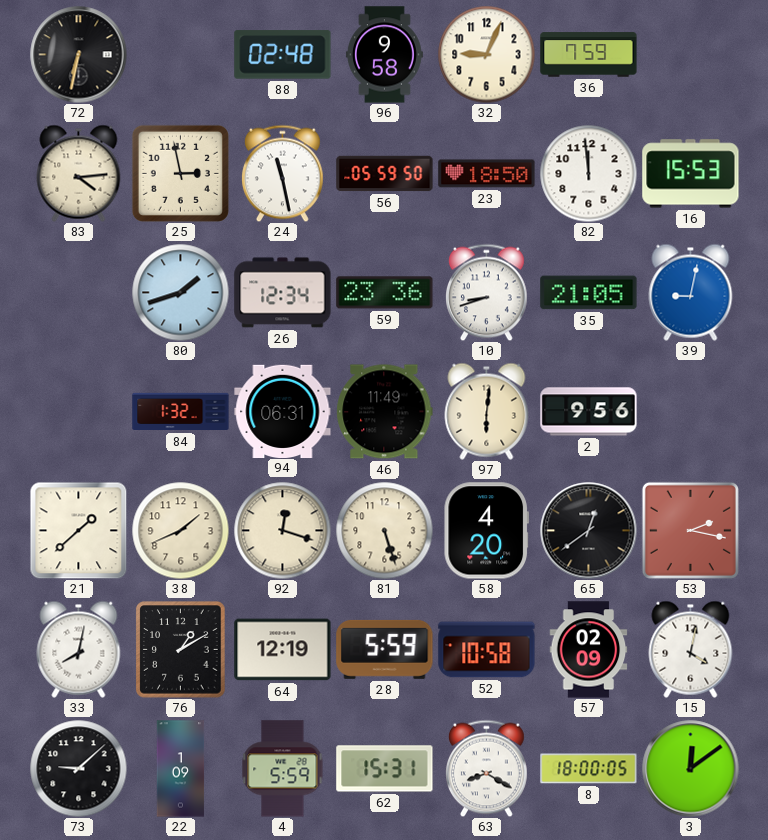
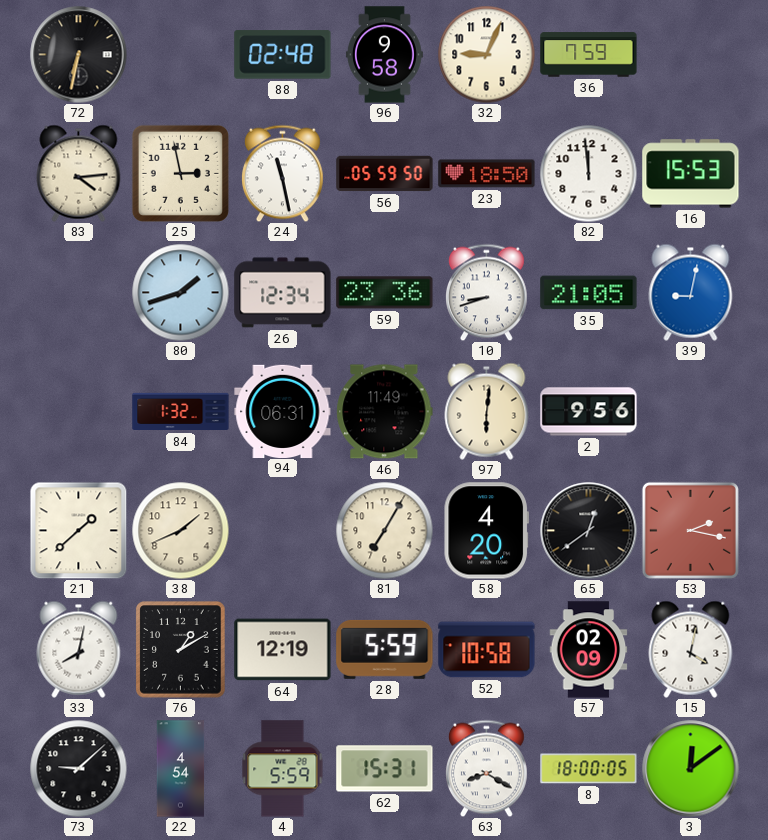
92: 12:18 -> none
81: 5:27 -> 7:05
22: 1:09 -> 4:54
